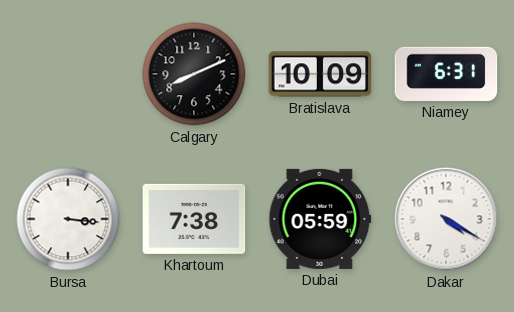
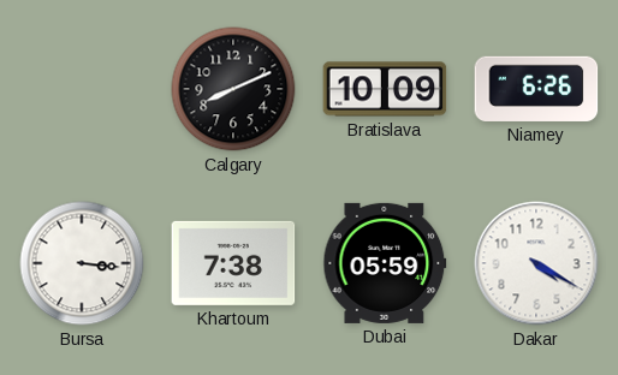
Niamey: 6:31 -> 6:26
